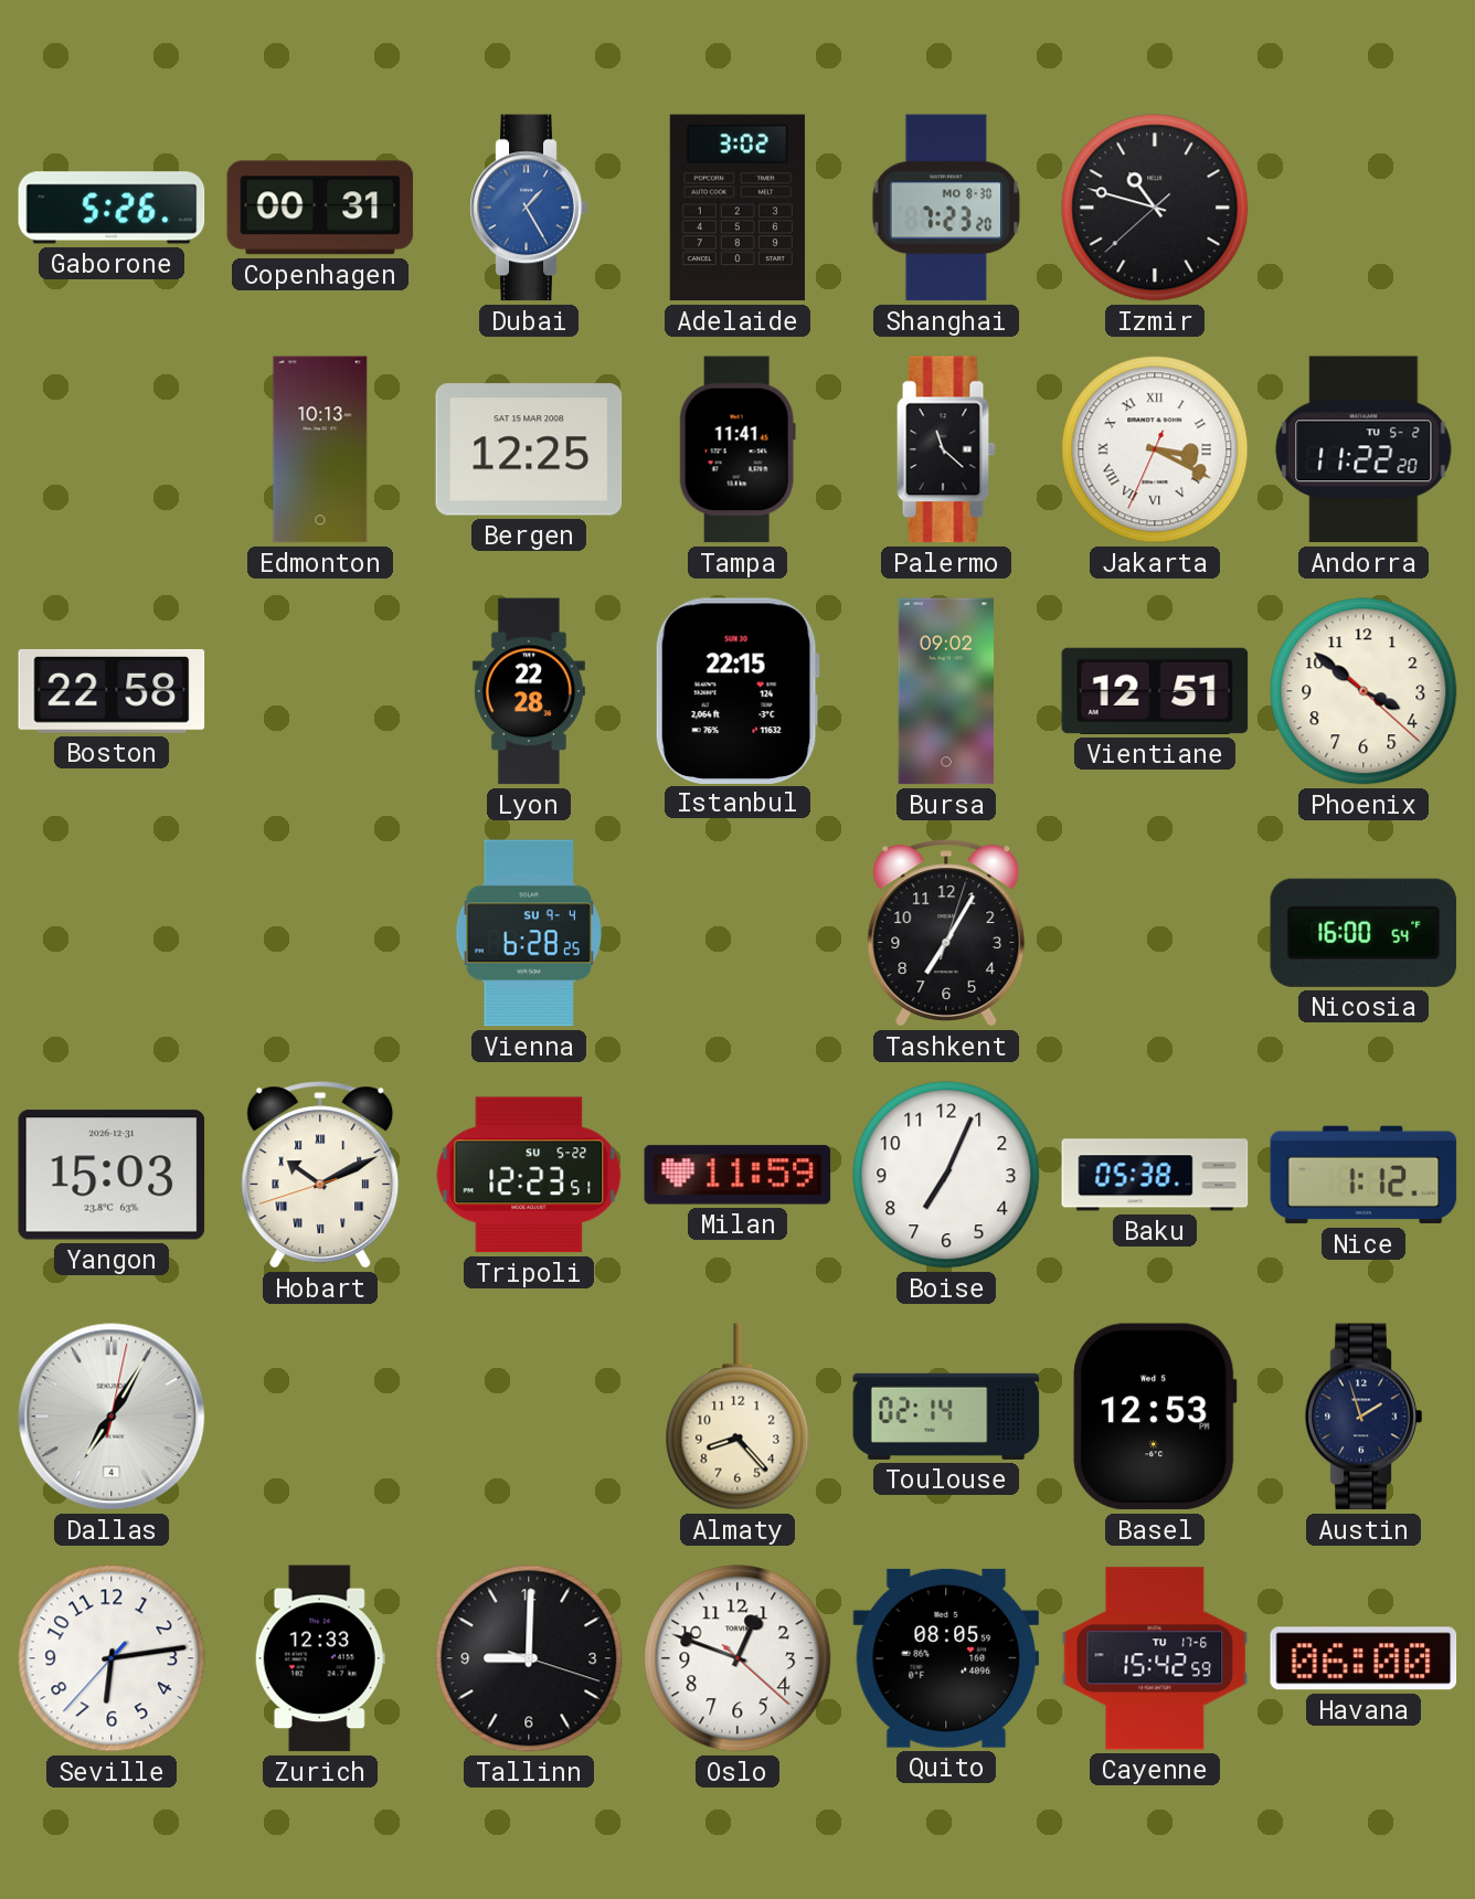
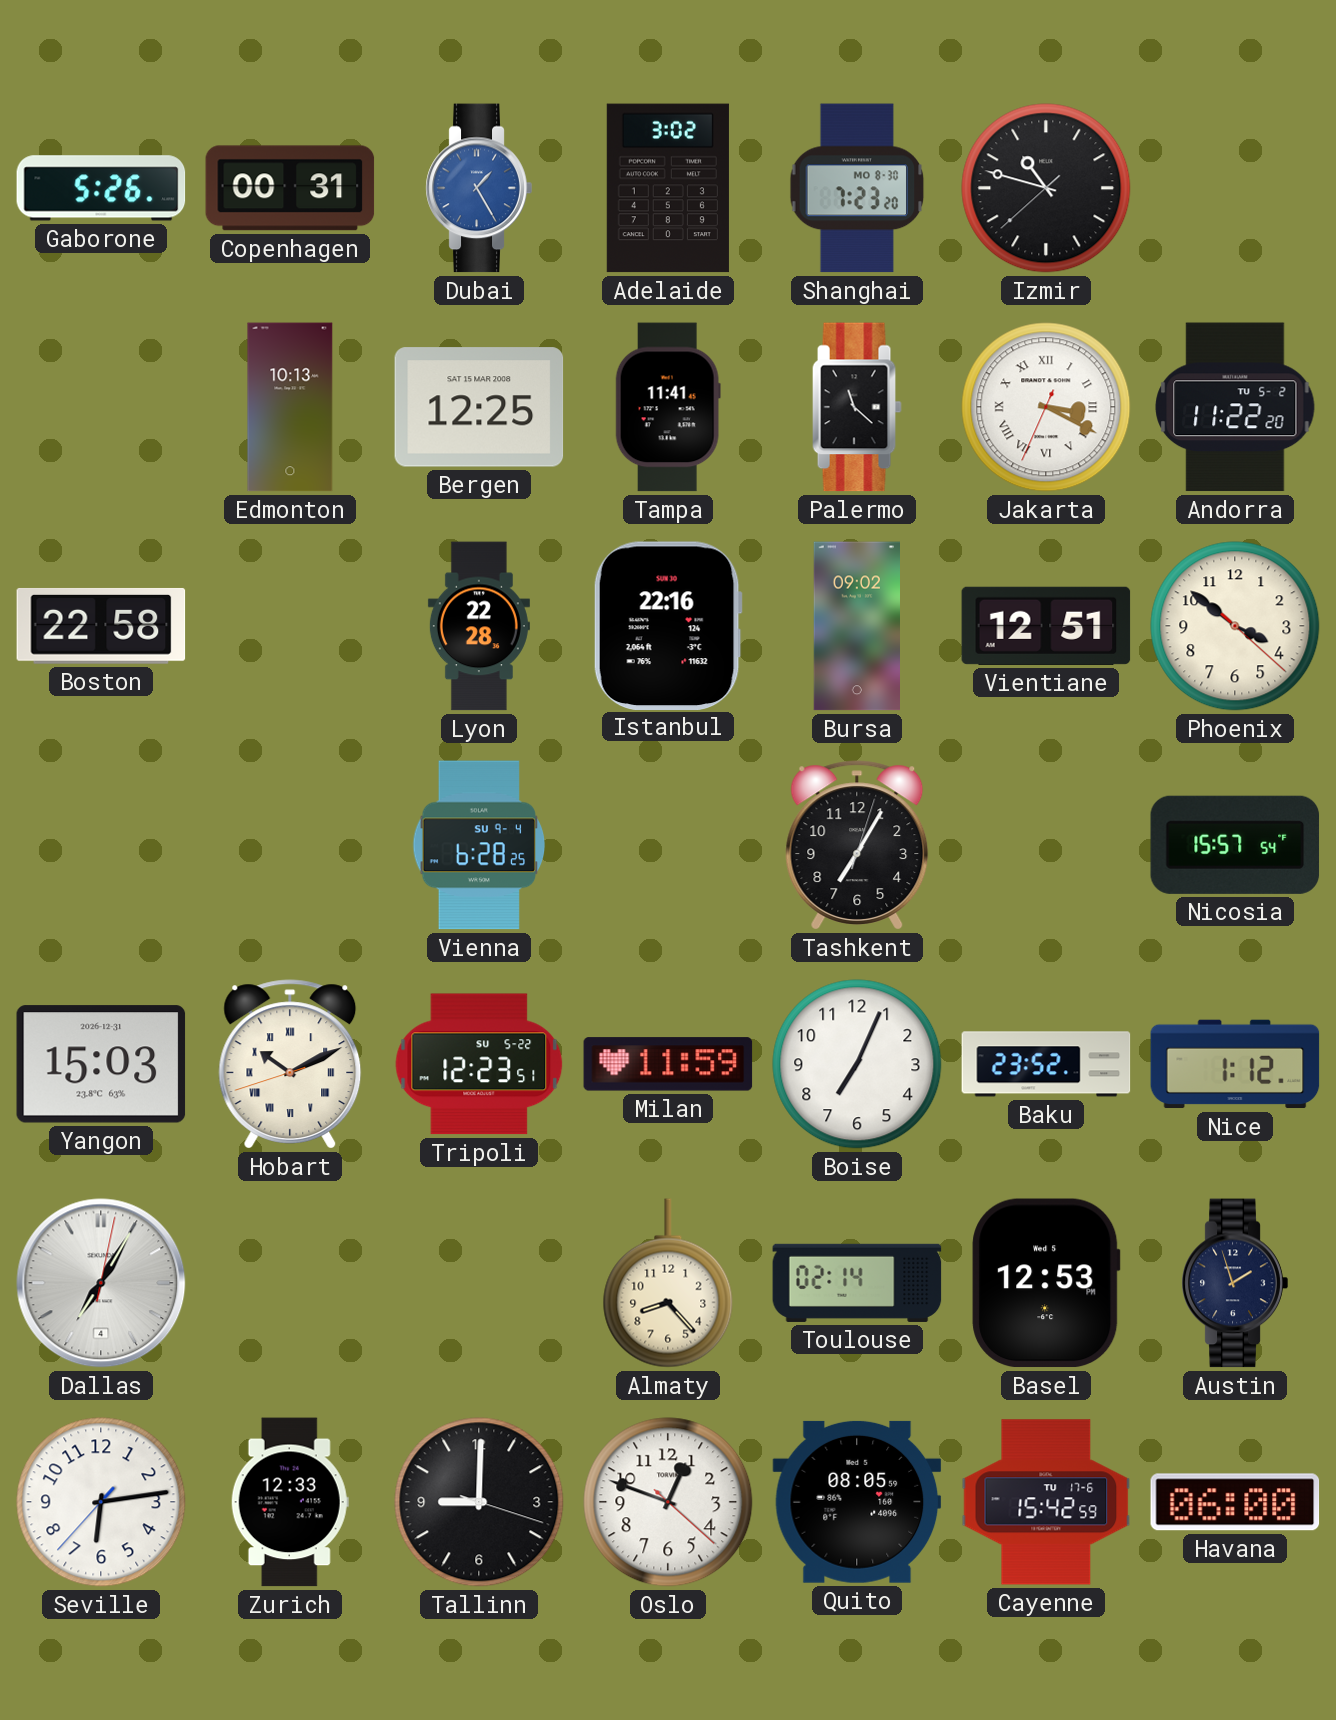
Istanbul: 22:15 -> 22:16
Nicosia: 16:00 -> 15:57
Baku: 05:38 -> 23:52
